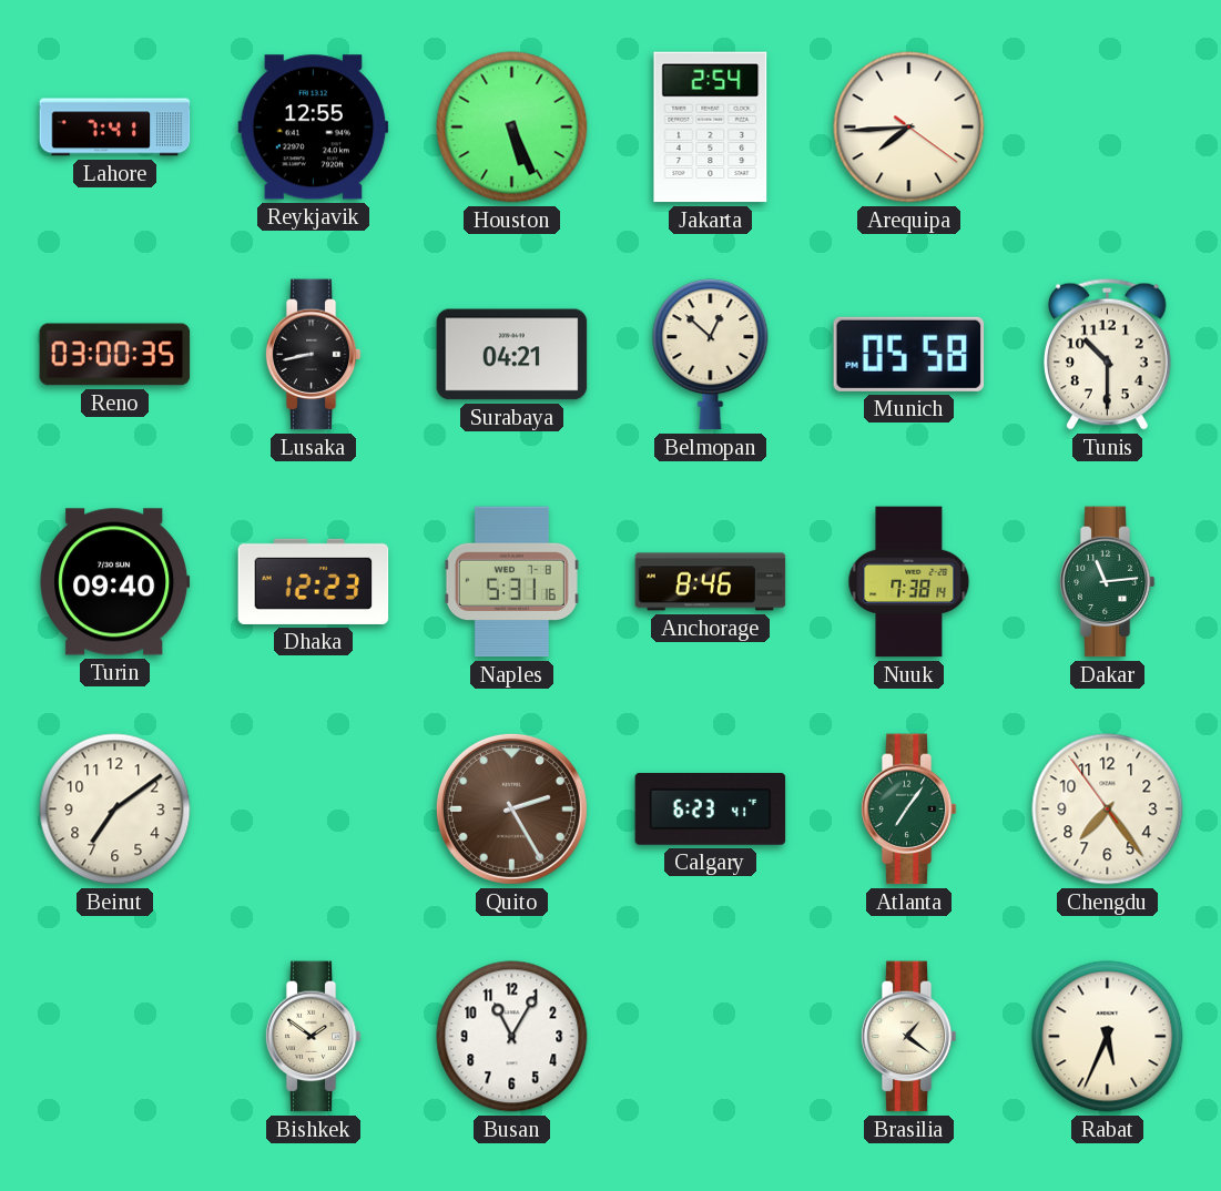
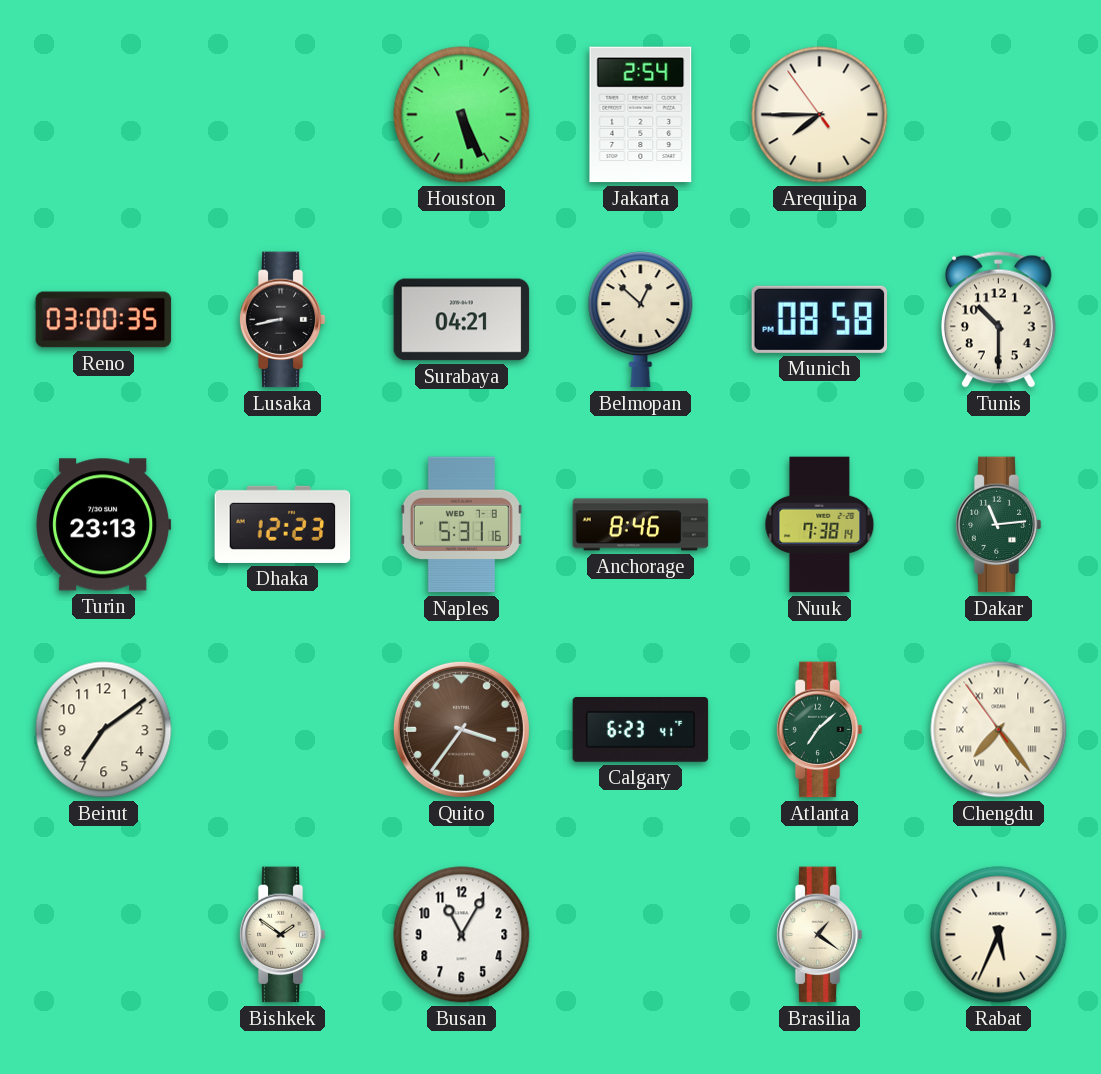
Lahore: 7:41 -> none
Reykjavik: 12:55 -> none
Arequipa: 7:44:21 -> 7:44:54
Munich: 05:58 -> 08:58
Turin: 09:40 -> 23:13
Quito: 2:25 -> 3:36
Atlanta: 7:06 -> 7:08
Chengdu numerals: Arabic -> Roman
